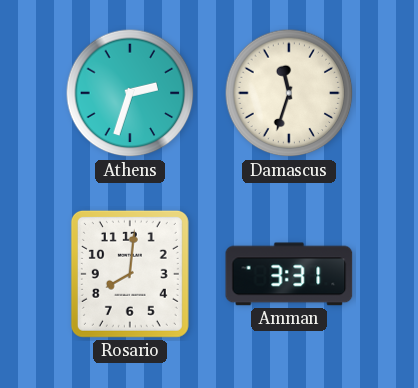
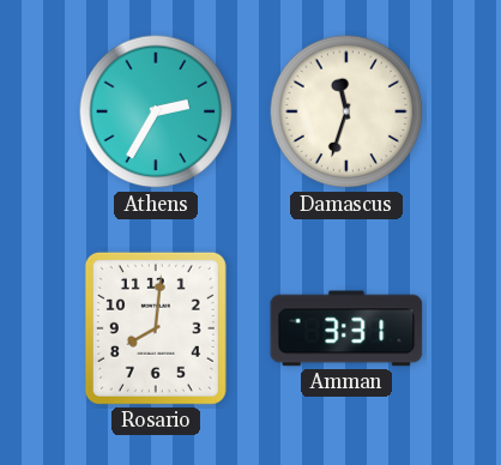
Athens: 2:33 -> 2:35
